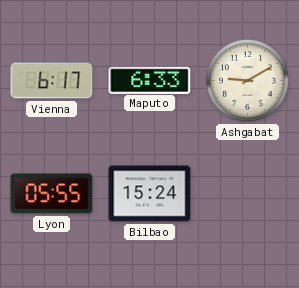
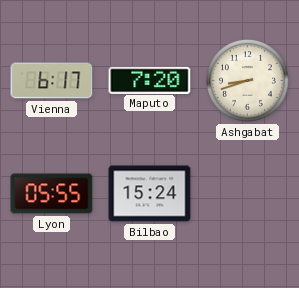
Maputo: 6:33 -> 7:20
Ashgabat: 9:10 -> 8:42
